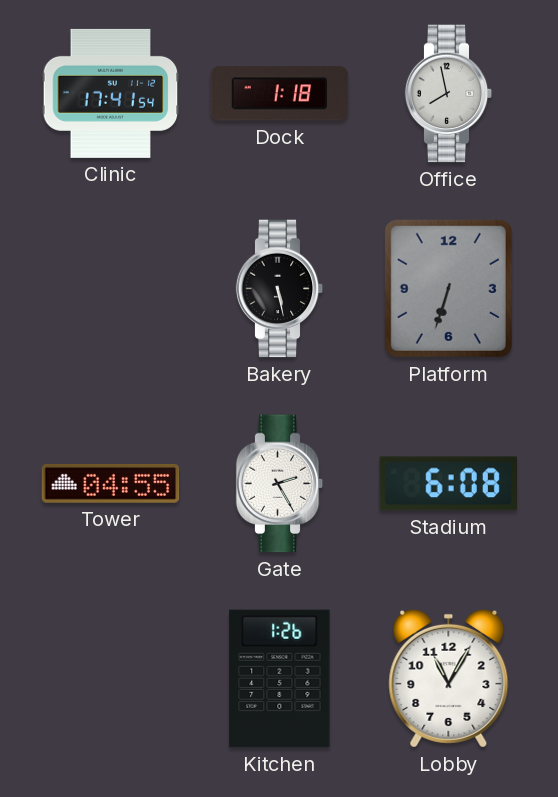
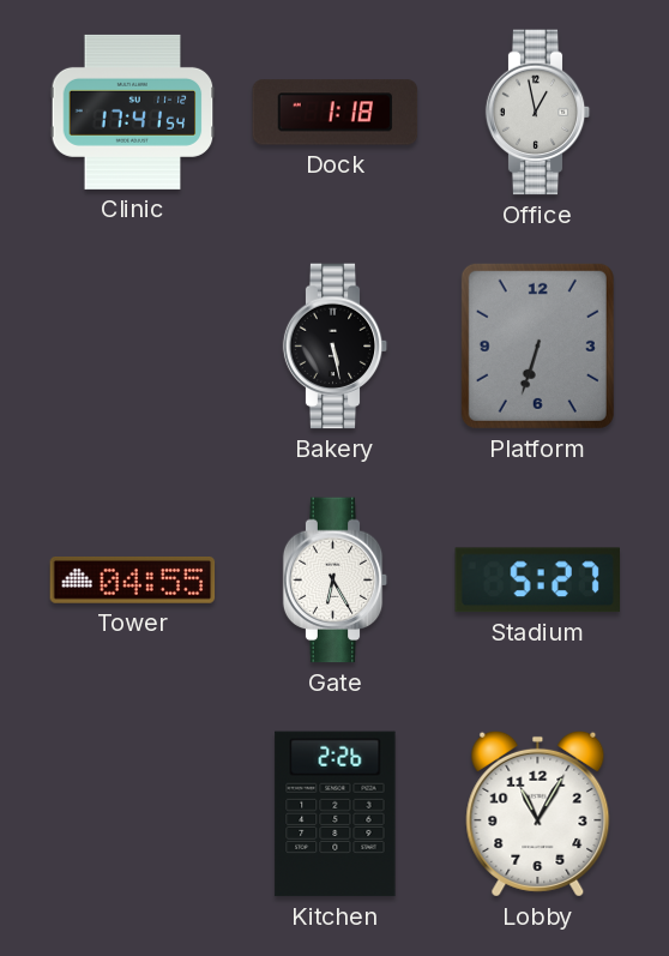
Office: 7:58 -> 12:58
Gate: 2:25 -> 6:25
Stadium: 6:08 -> 5:27
Kitchen: 1:26 -> 2:26
